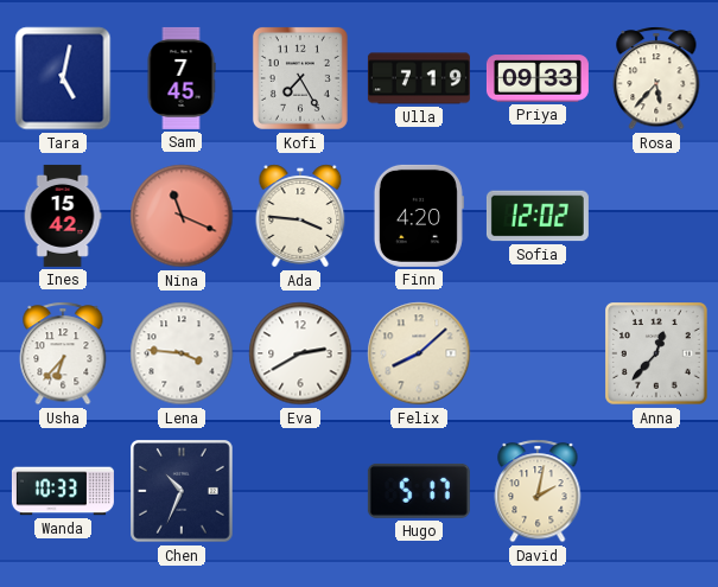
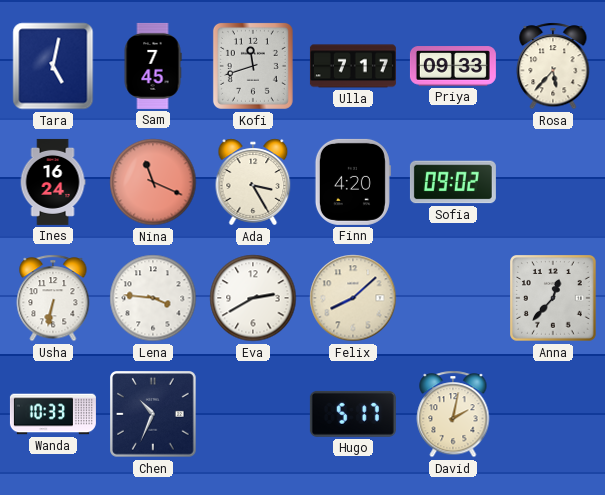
Kofi: 7:25 -> 11:42
Ulla: 7:19 -> 7:17
Ines: 15:42 -> 16:24
Ada: 3:46 -> 3:25
Sofia: 12:02 -> 09:02
Usha: 6:37 -> 6:32
